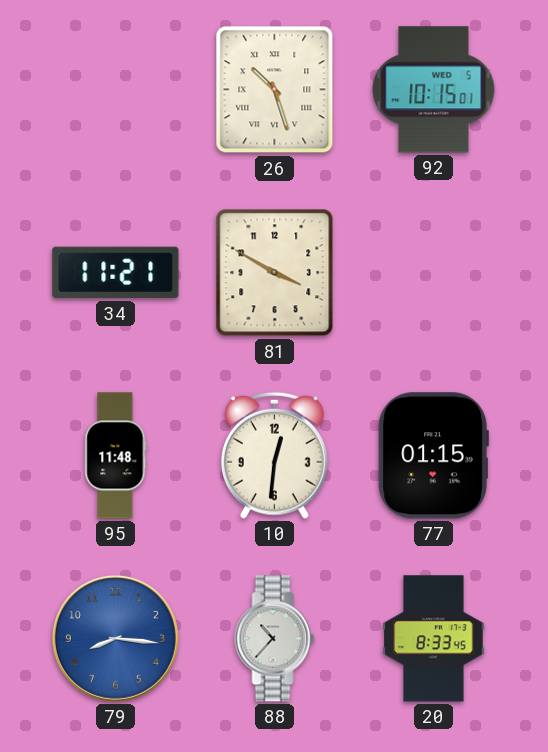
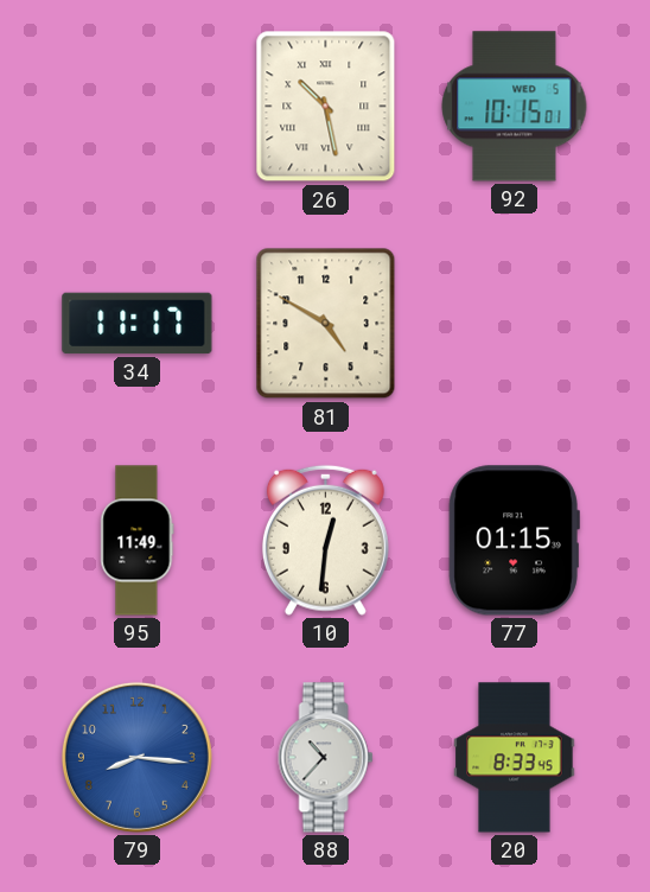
26: 10:27 -> 10:28
34: 11:21 -> 11:17
81: 3:50 -> 4:50
95: 11:48 -> 11:49
